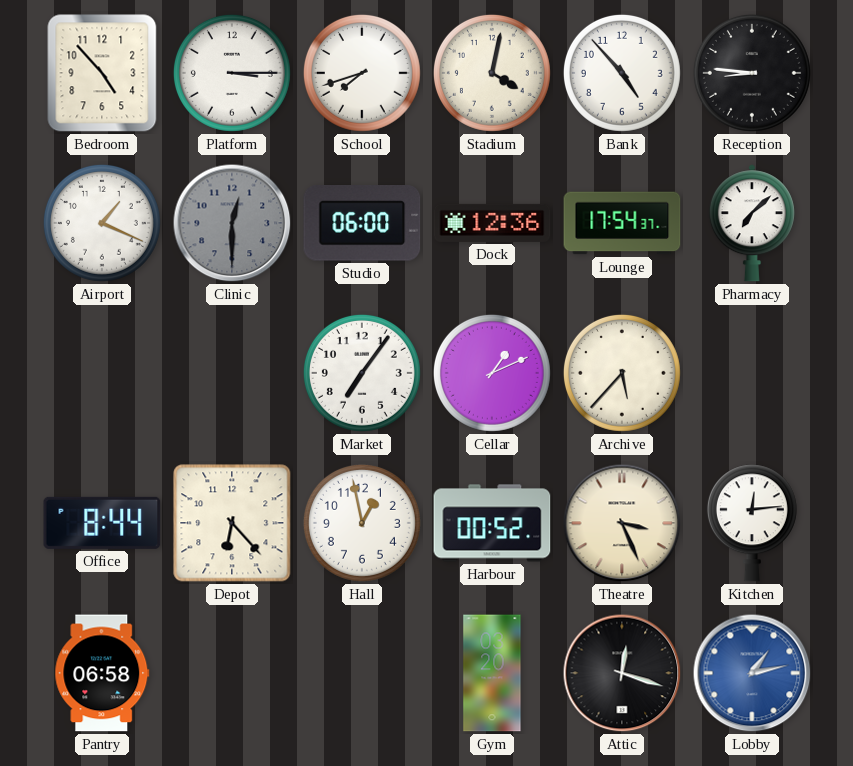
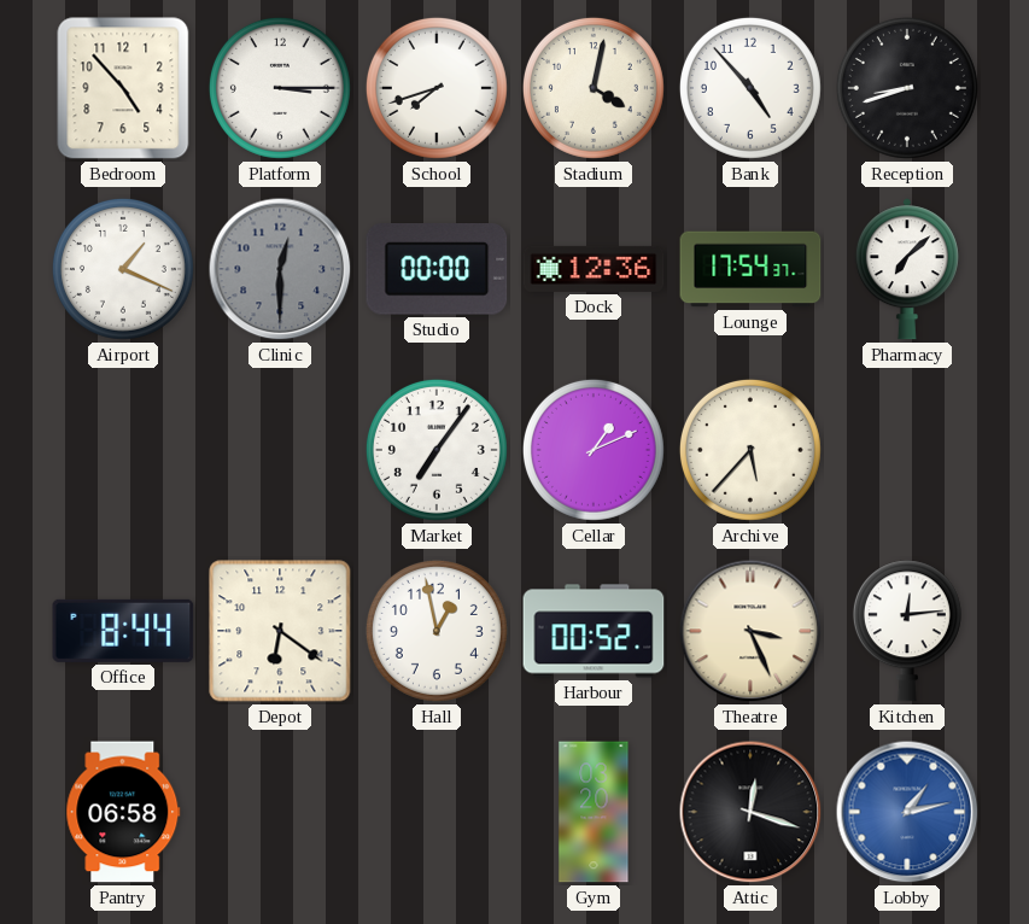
Reception: 8:46 -> 8:42
Studio: 06:00 -> 00:00
Depot: 6:23 -> 6:21
